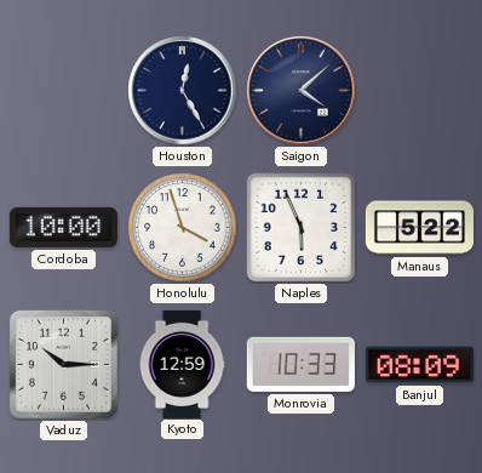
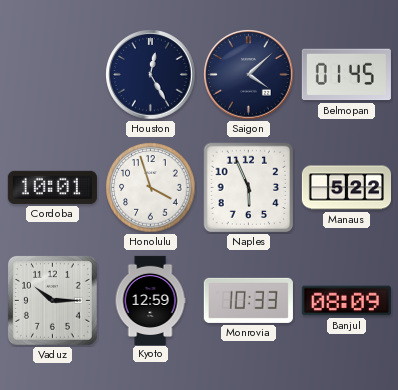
Belmopan: none -> 01:45
Cordoba: 10:00 -> 10:01
